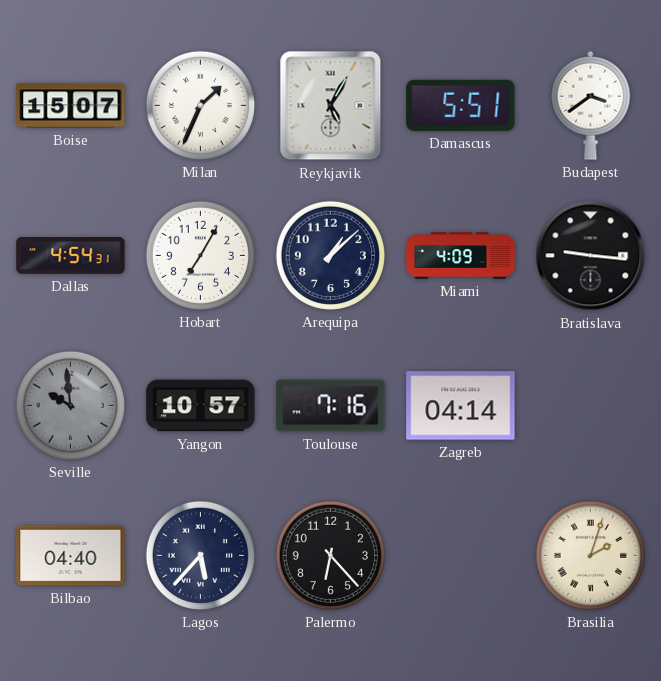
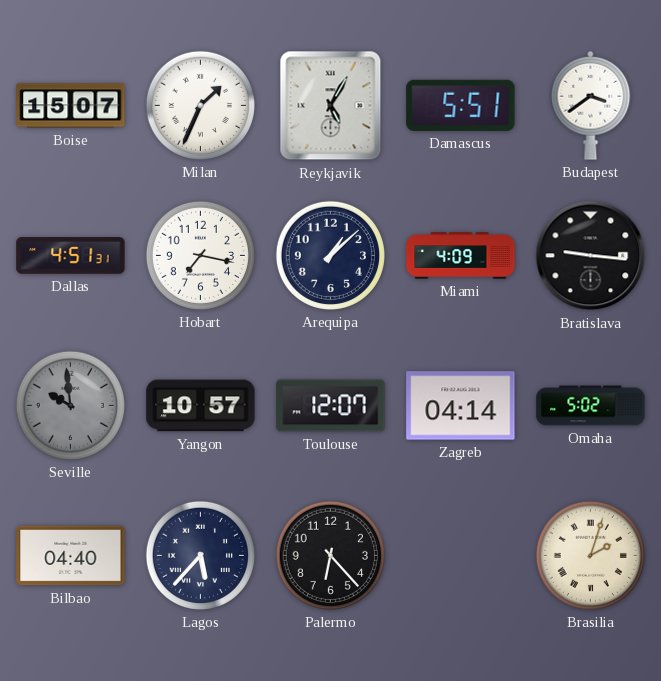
Dallas: 4:54 -> 4:51
Hobart: 7:05 -> 7:17
Toulouse: 7:16 -> 12:07
Omaha: none -> 5:02
